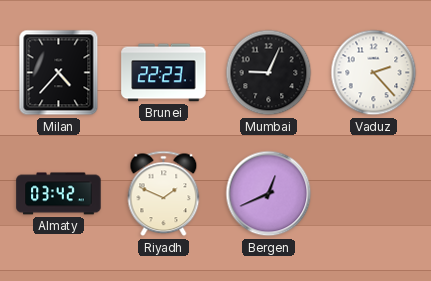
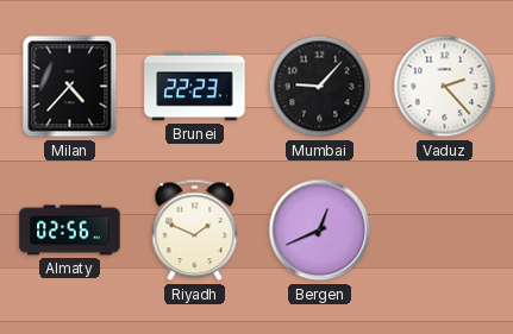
Mumbai: 9:04 -> 9:07
Almaty: 03:42 -> 02:56
